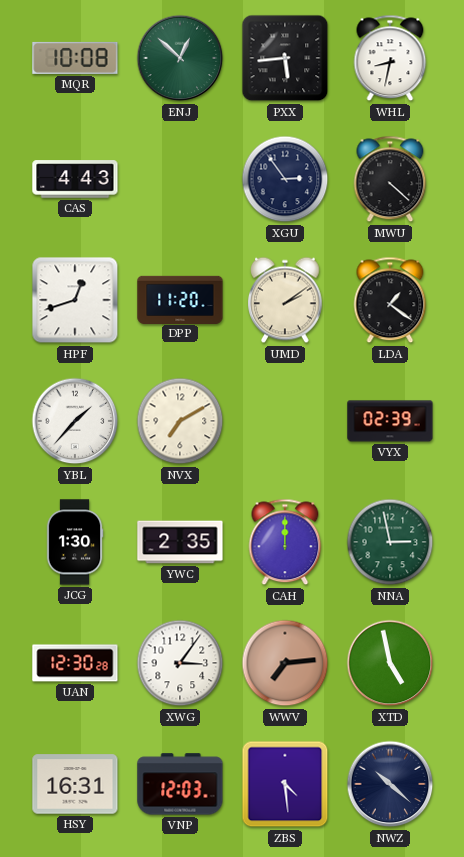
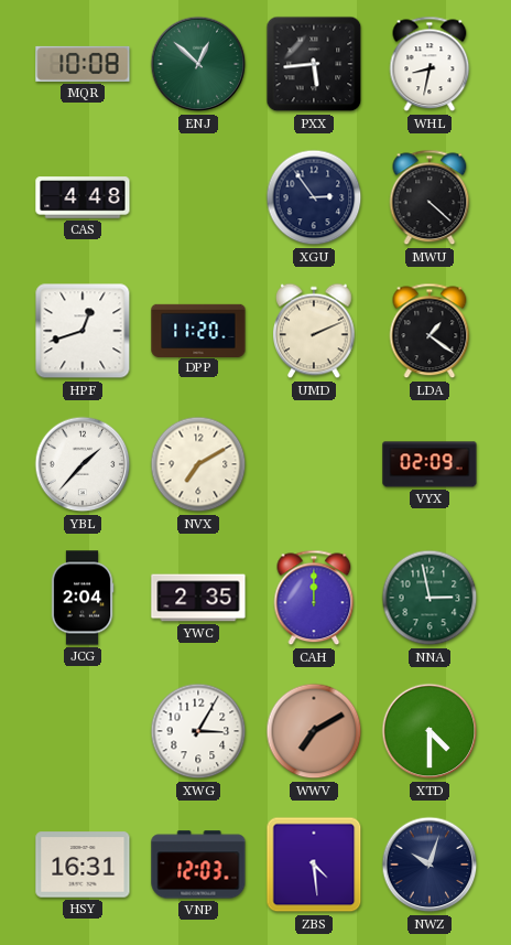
CAS: 4:43 -> 4:48
UMD: 2:09 -> 2:11
VYX: 02:39 -> 02:09
JCG: 1:30 -> 2:04
UAN: 12:30 -> none
XWG: 3:06 -> 3:05
WWV: 7:14 -> 7:10
XTD: 4:58 -> 4:30
NWZ: 10:22 -> 10:03
